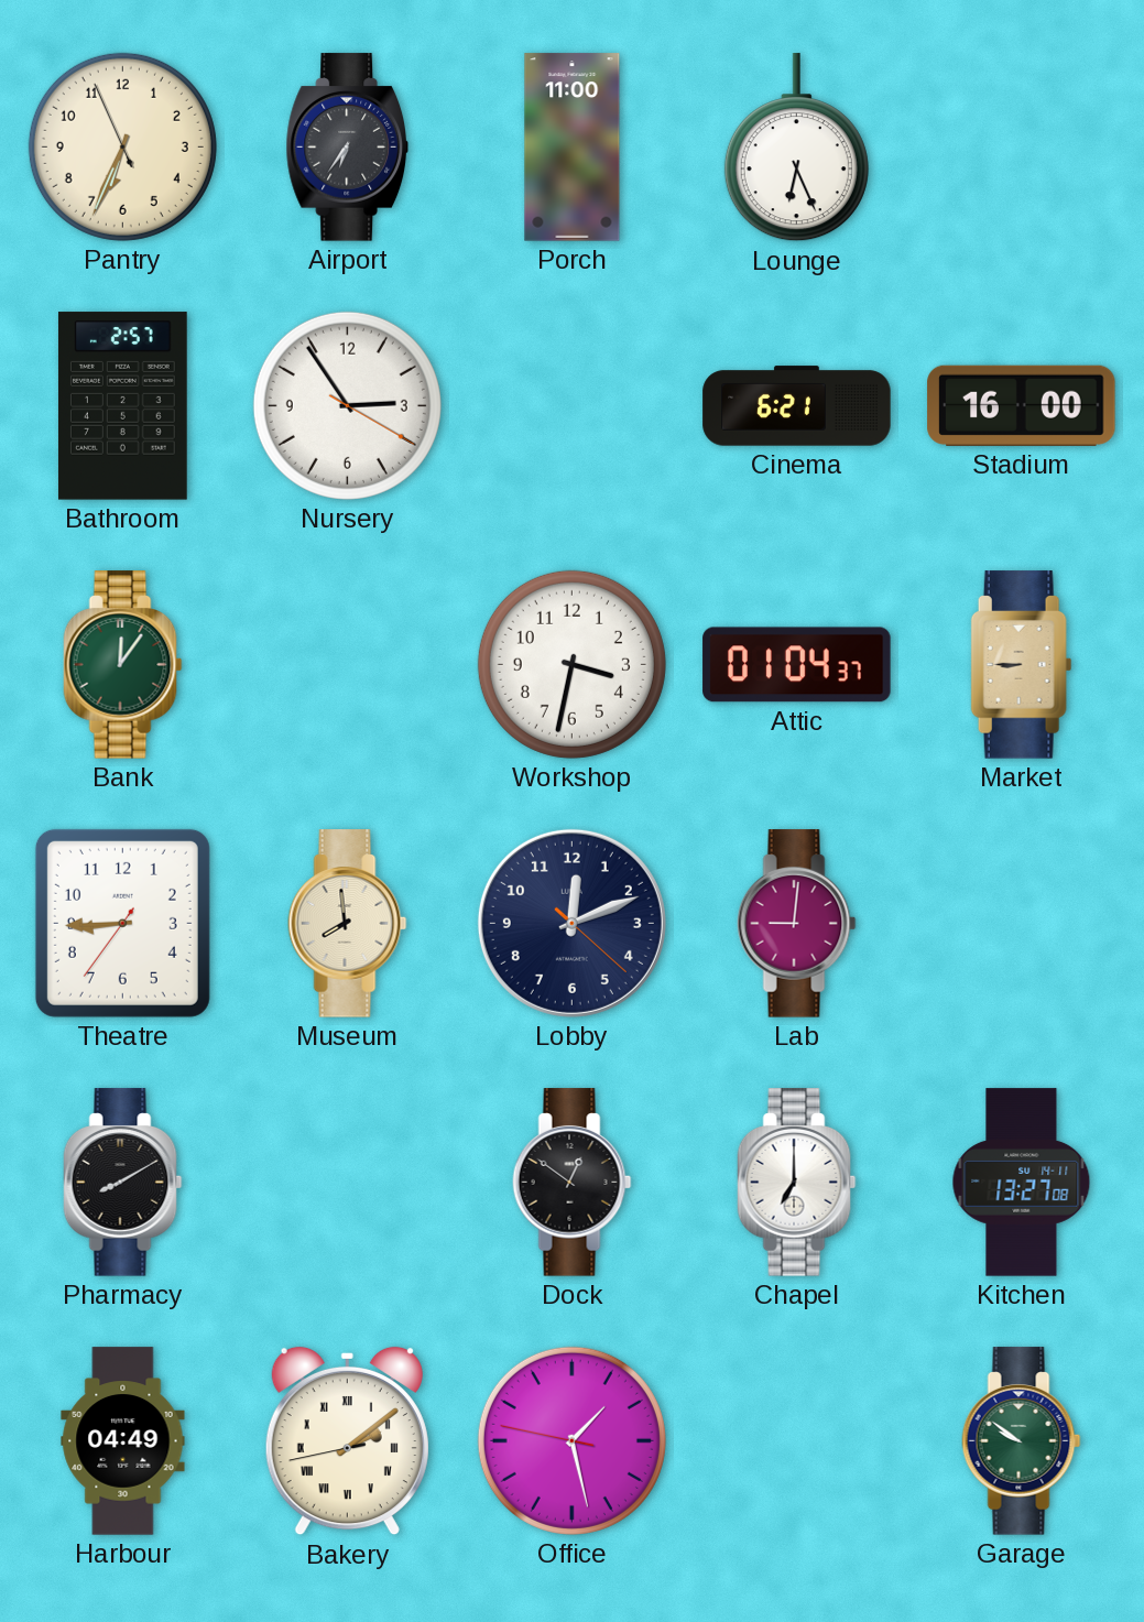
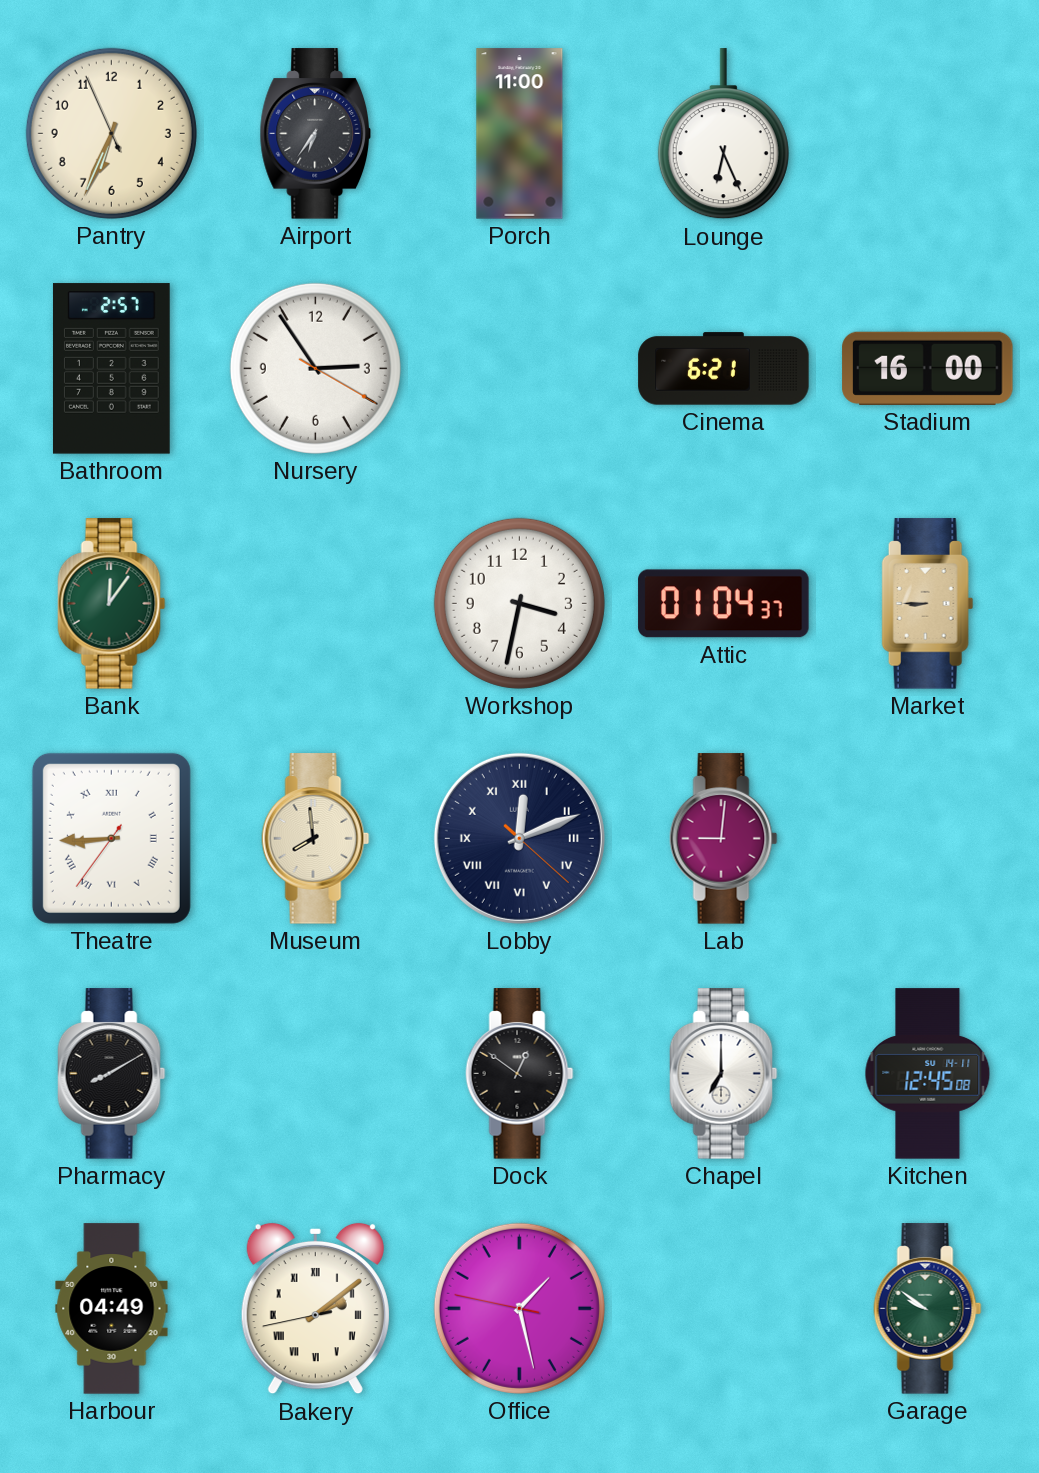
Theatre numerals: Arabic -> Roman
Lobby numerals: Arabic -> Roman
Kitchen: 13:27 -> 12:45
